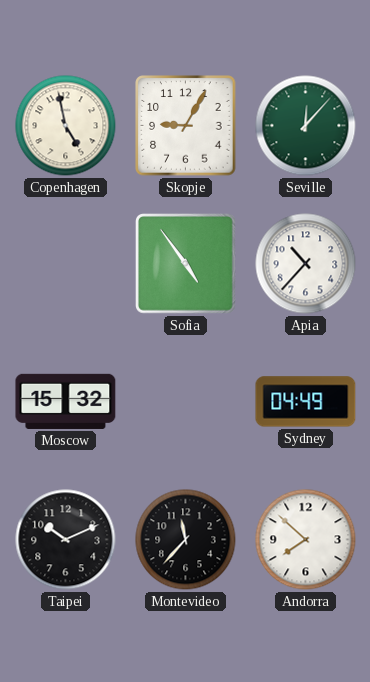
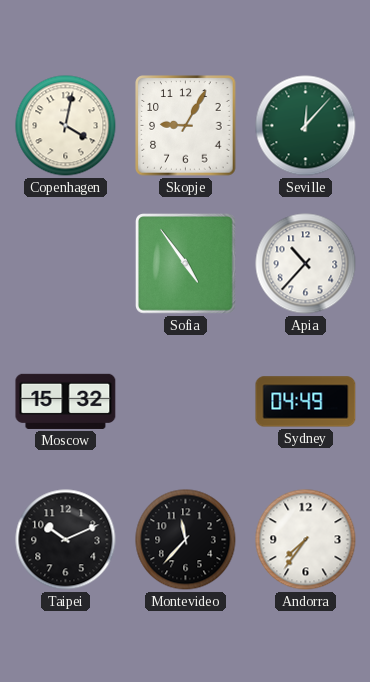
Copenhagen: 4:58 -> 4:02
Andorra: 7:52 -> 7:36
